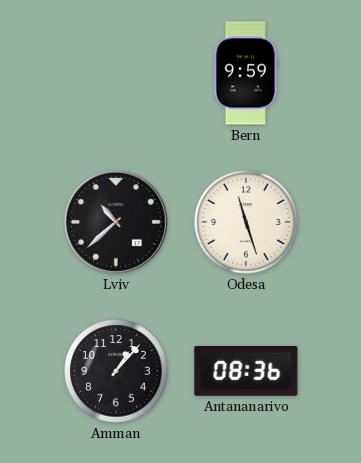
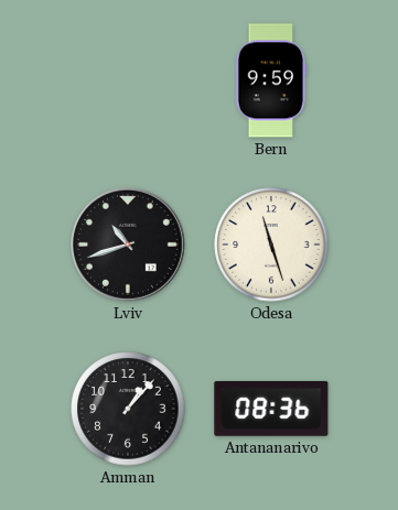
Lviv: 10:38 -> 10:42
